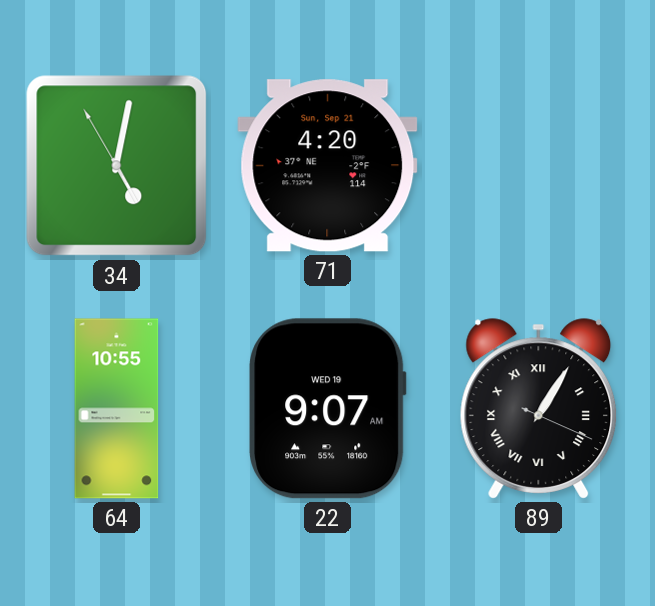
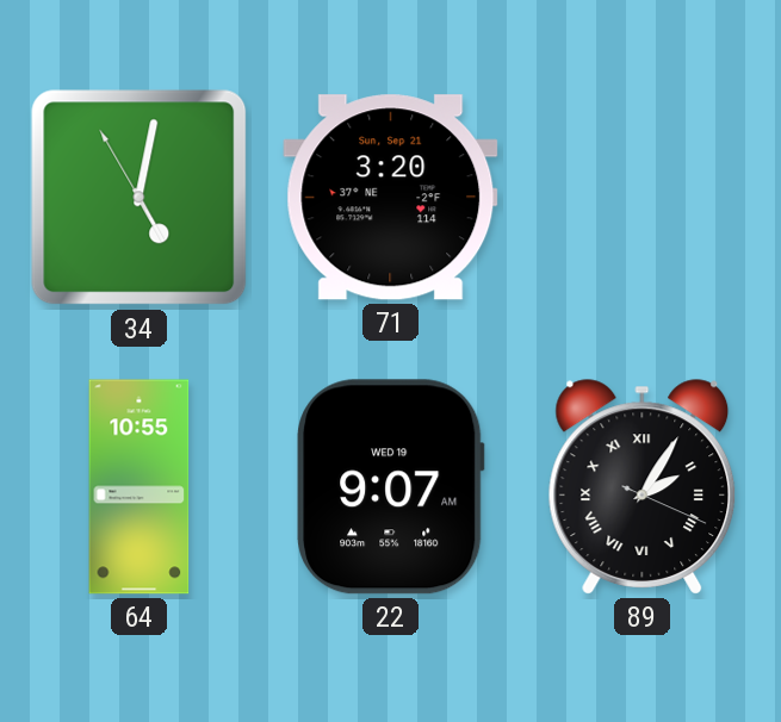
71: 4:20 -> 3:20
89: 1:05 -> 2:05
